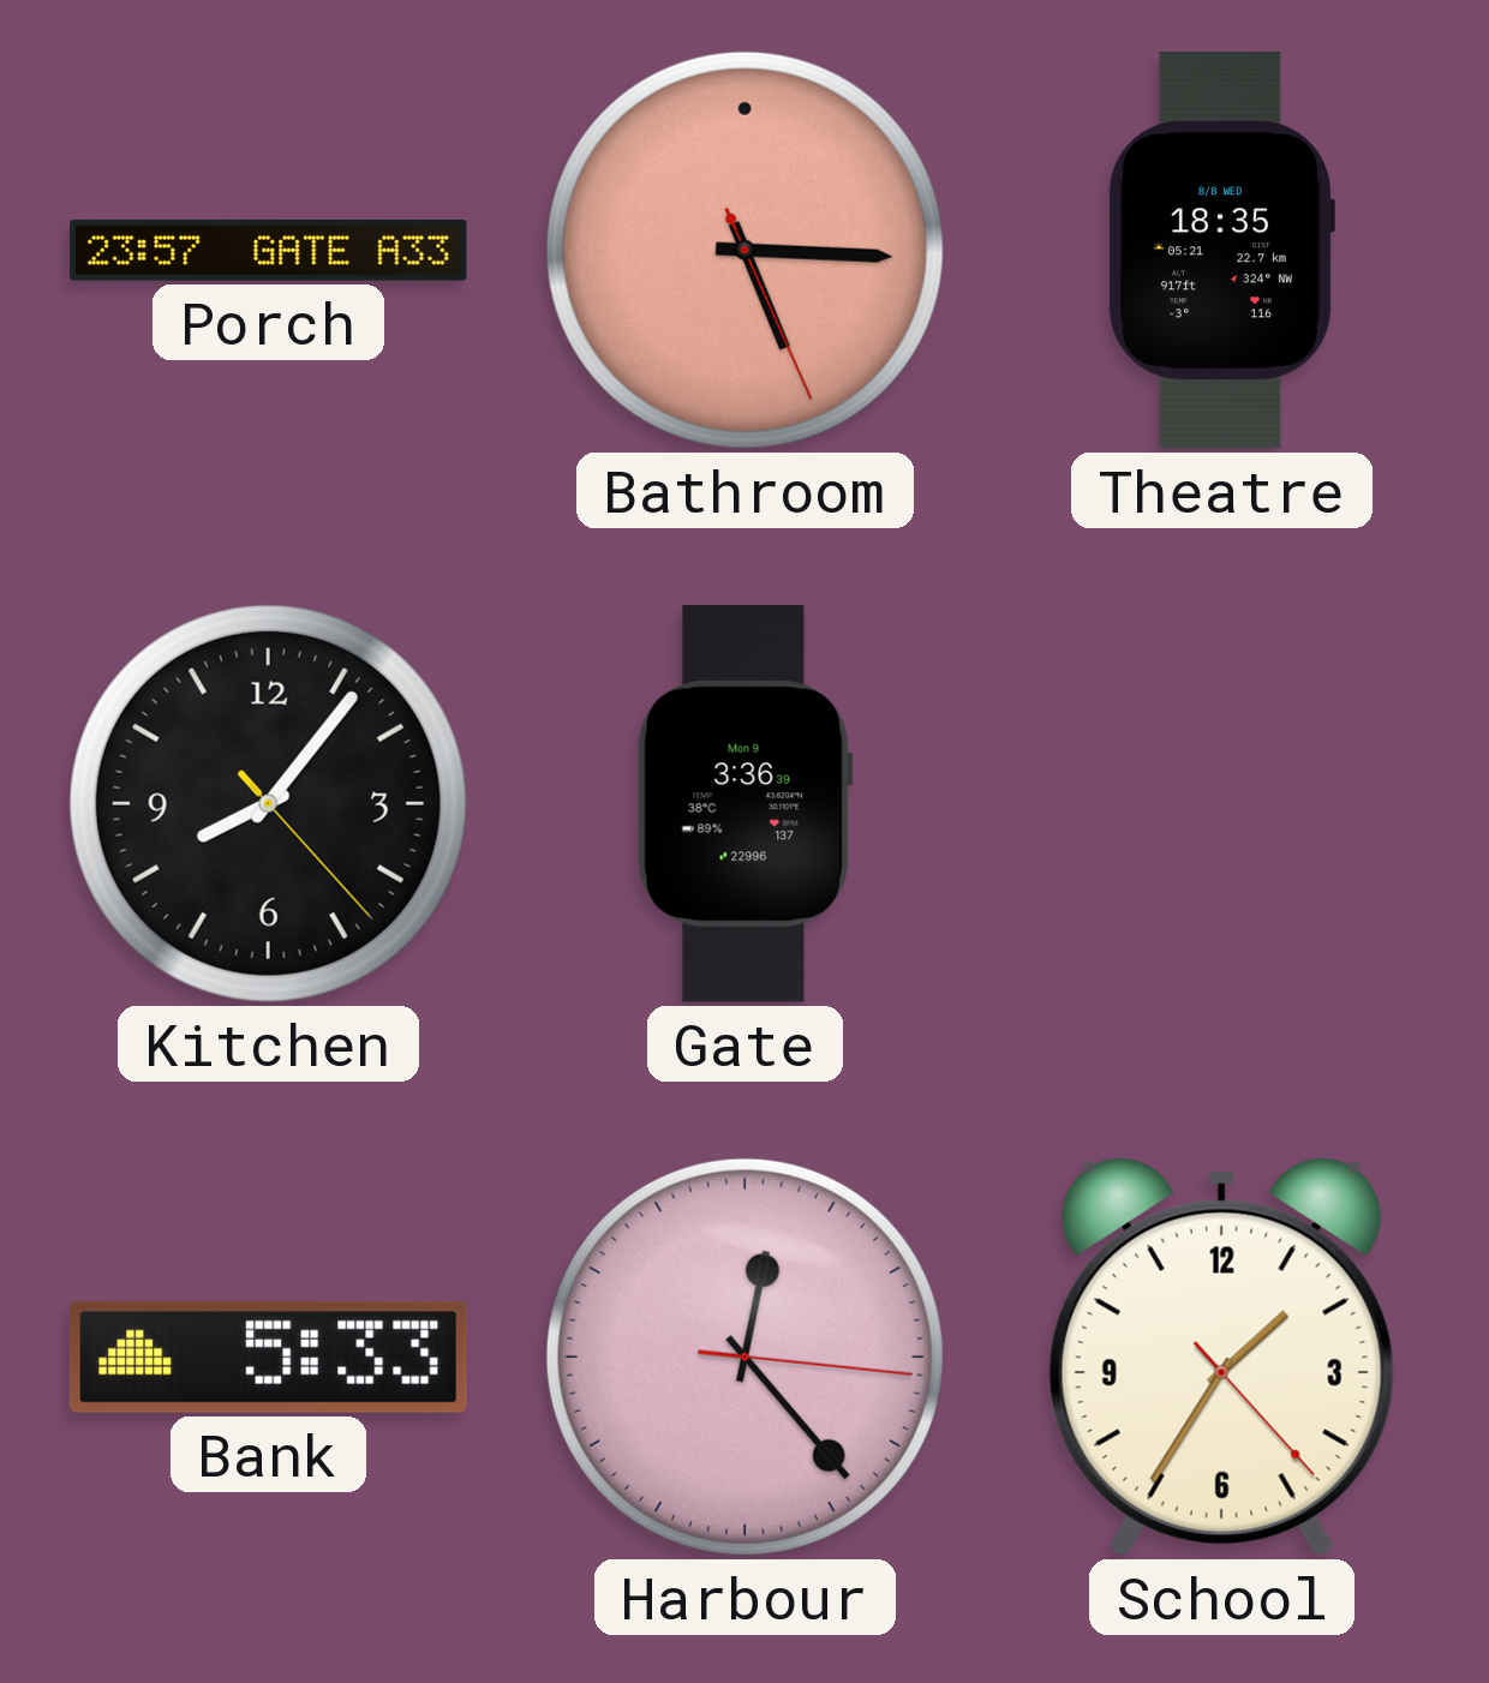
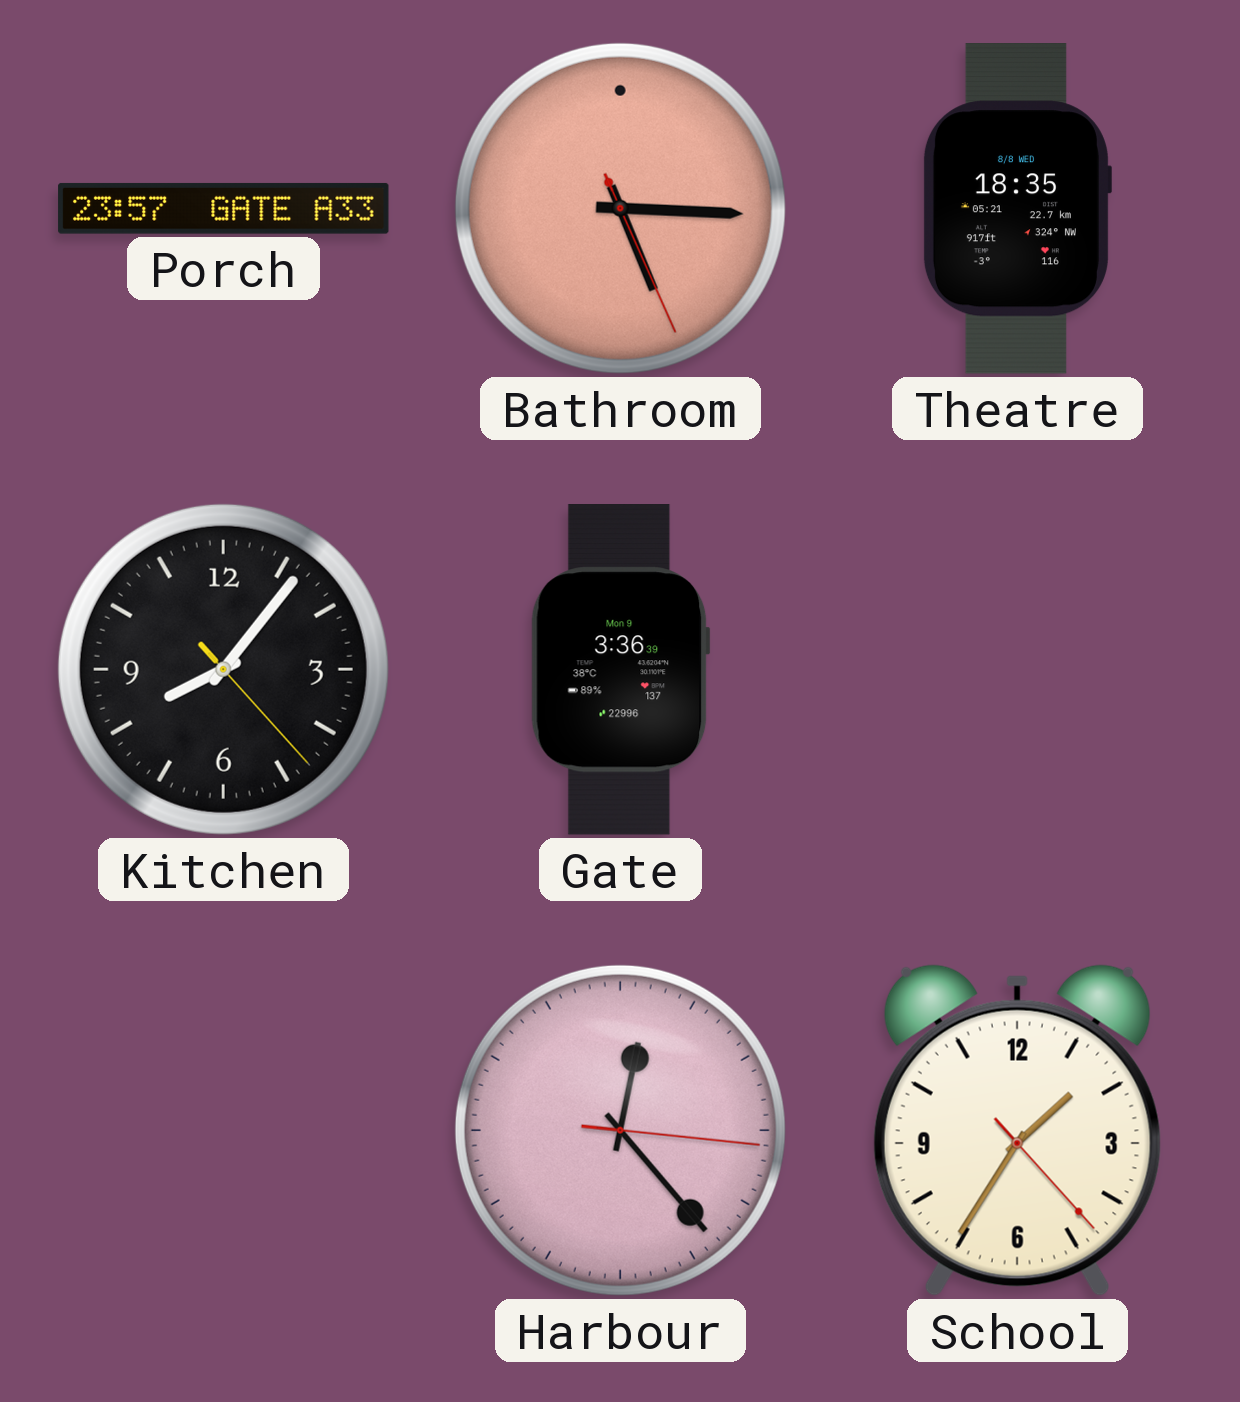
Bank: 5:33 -> none
